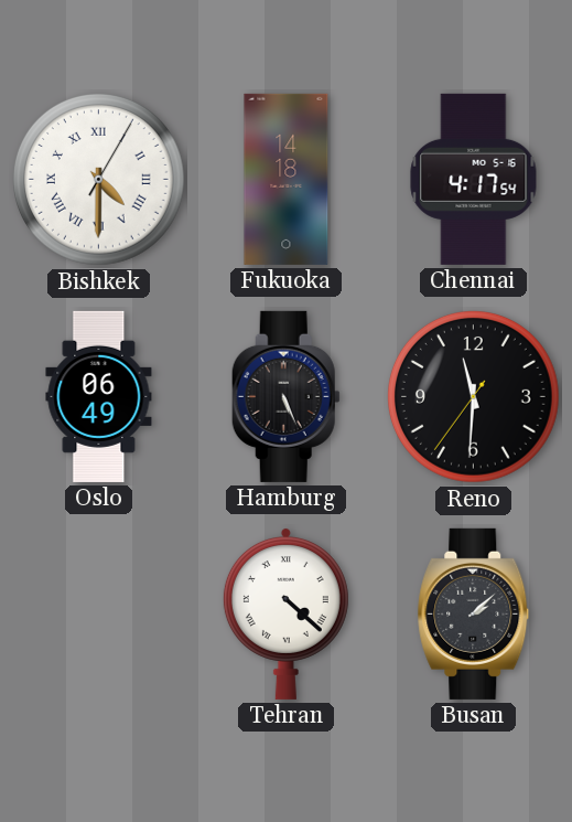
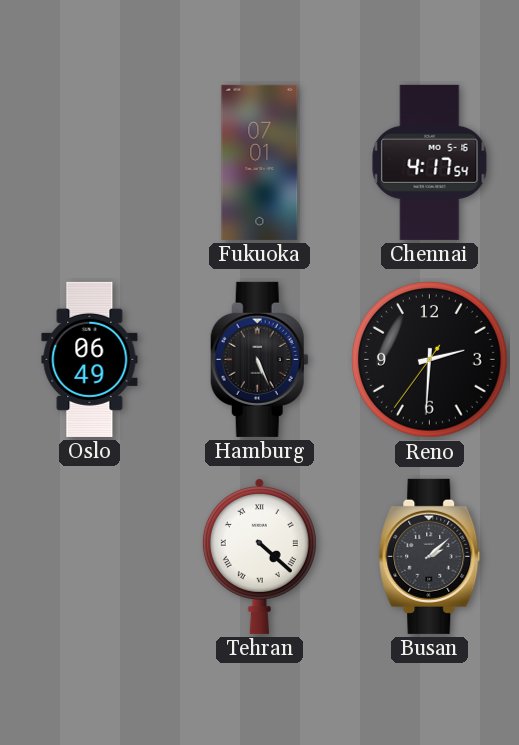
Bishkek: 4:30 -> none
Fukuoka: 14:18 -> 07:01
Reno: 11:30 -> 2:30
